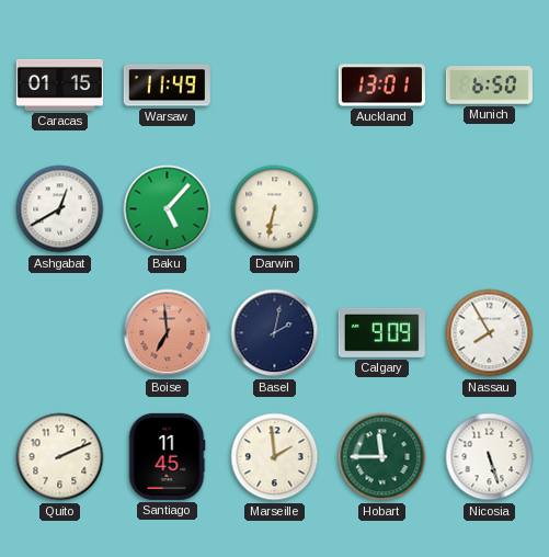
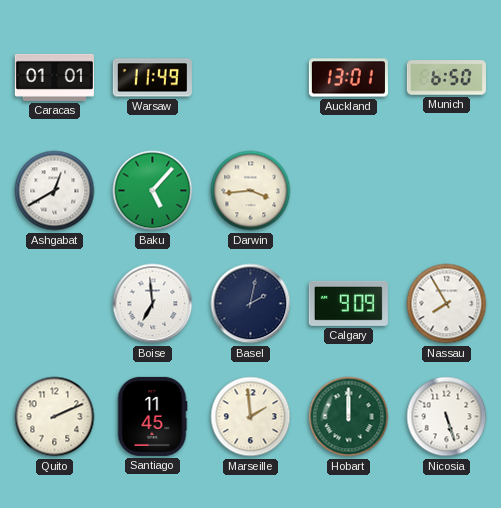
Caracas: 01:15 -> 01:01
Darwin: 6:32 -> 3:44
Boise dial: salmon -> white
Hobart: 11:45 -> 12:00
